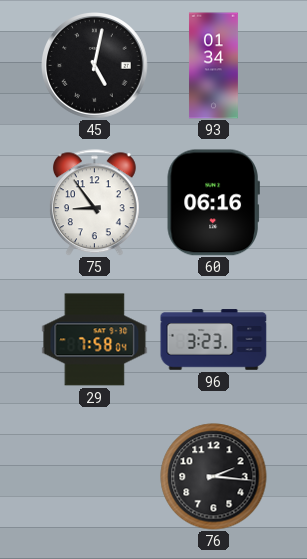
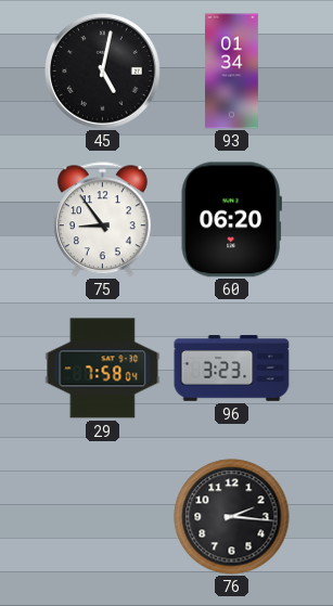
60: 06:16 -> 06:20
